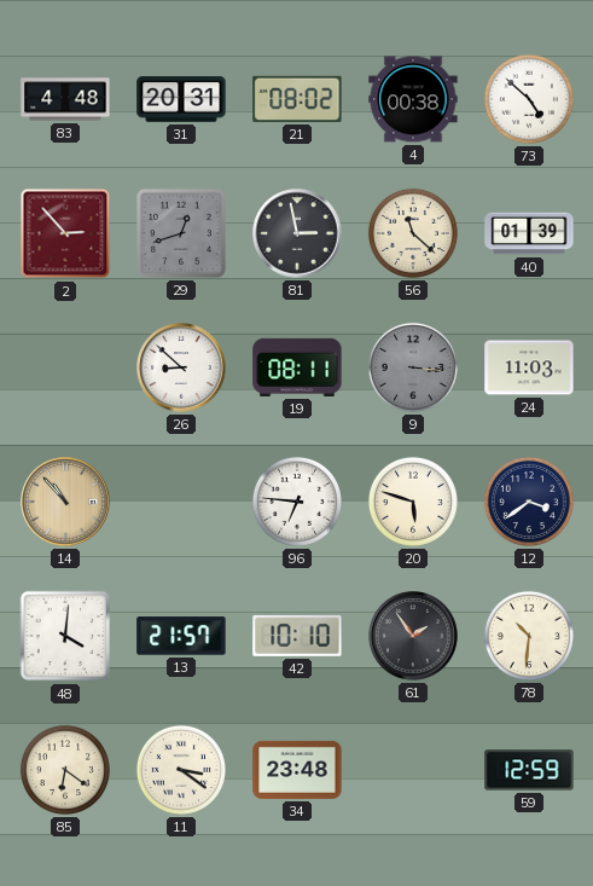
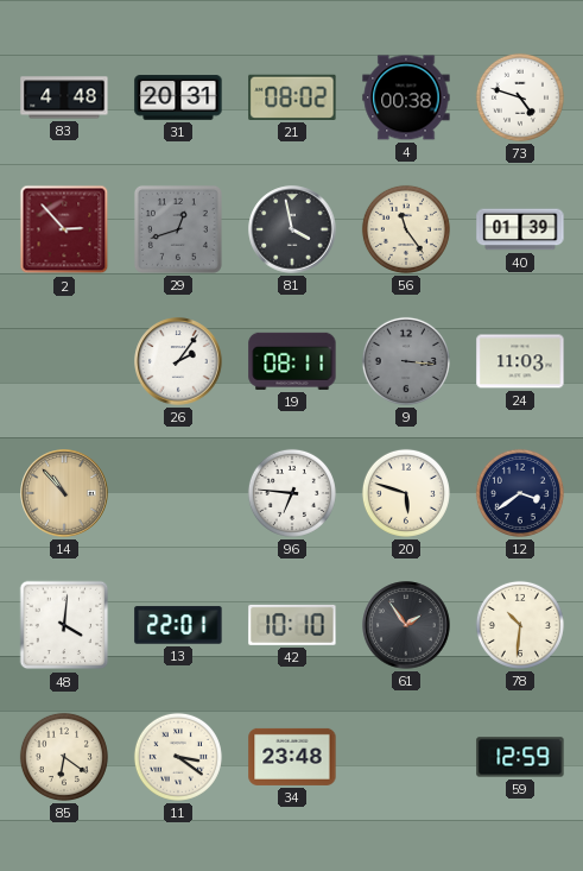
73: 4:52 -> 4:48
81: 2:58 -> 3:58
56: 11:22 -> 11:24
26: 8:52 -> 2:06
13: 21:57 -> 22:01
